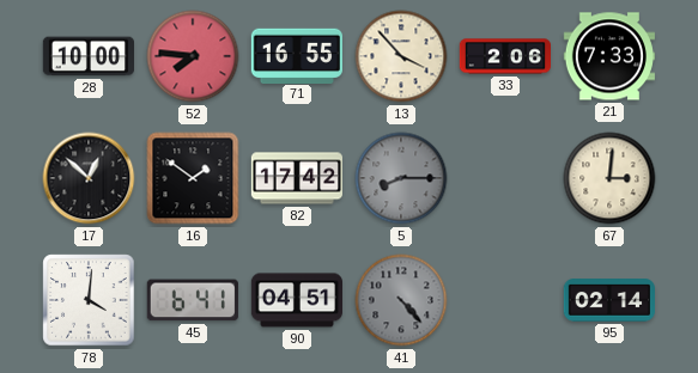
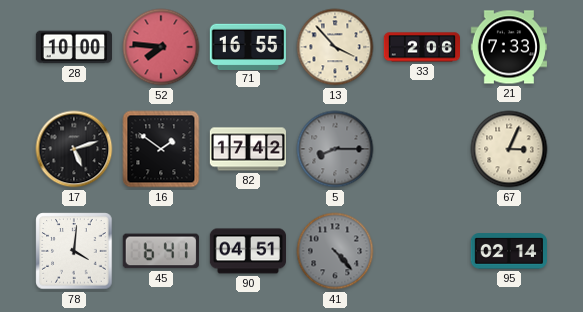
17: 12:52 -> 5:12
67: 3:01 -> 3:04
